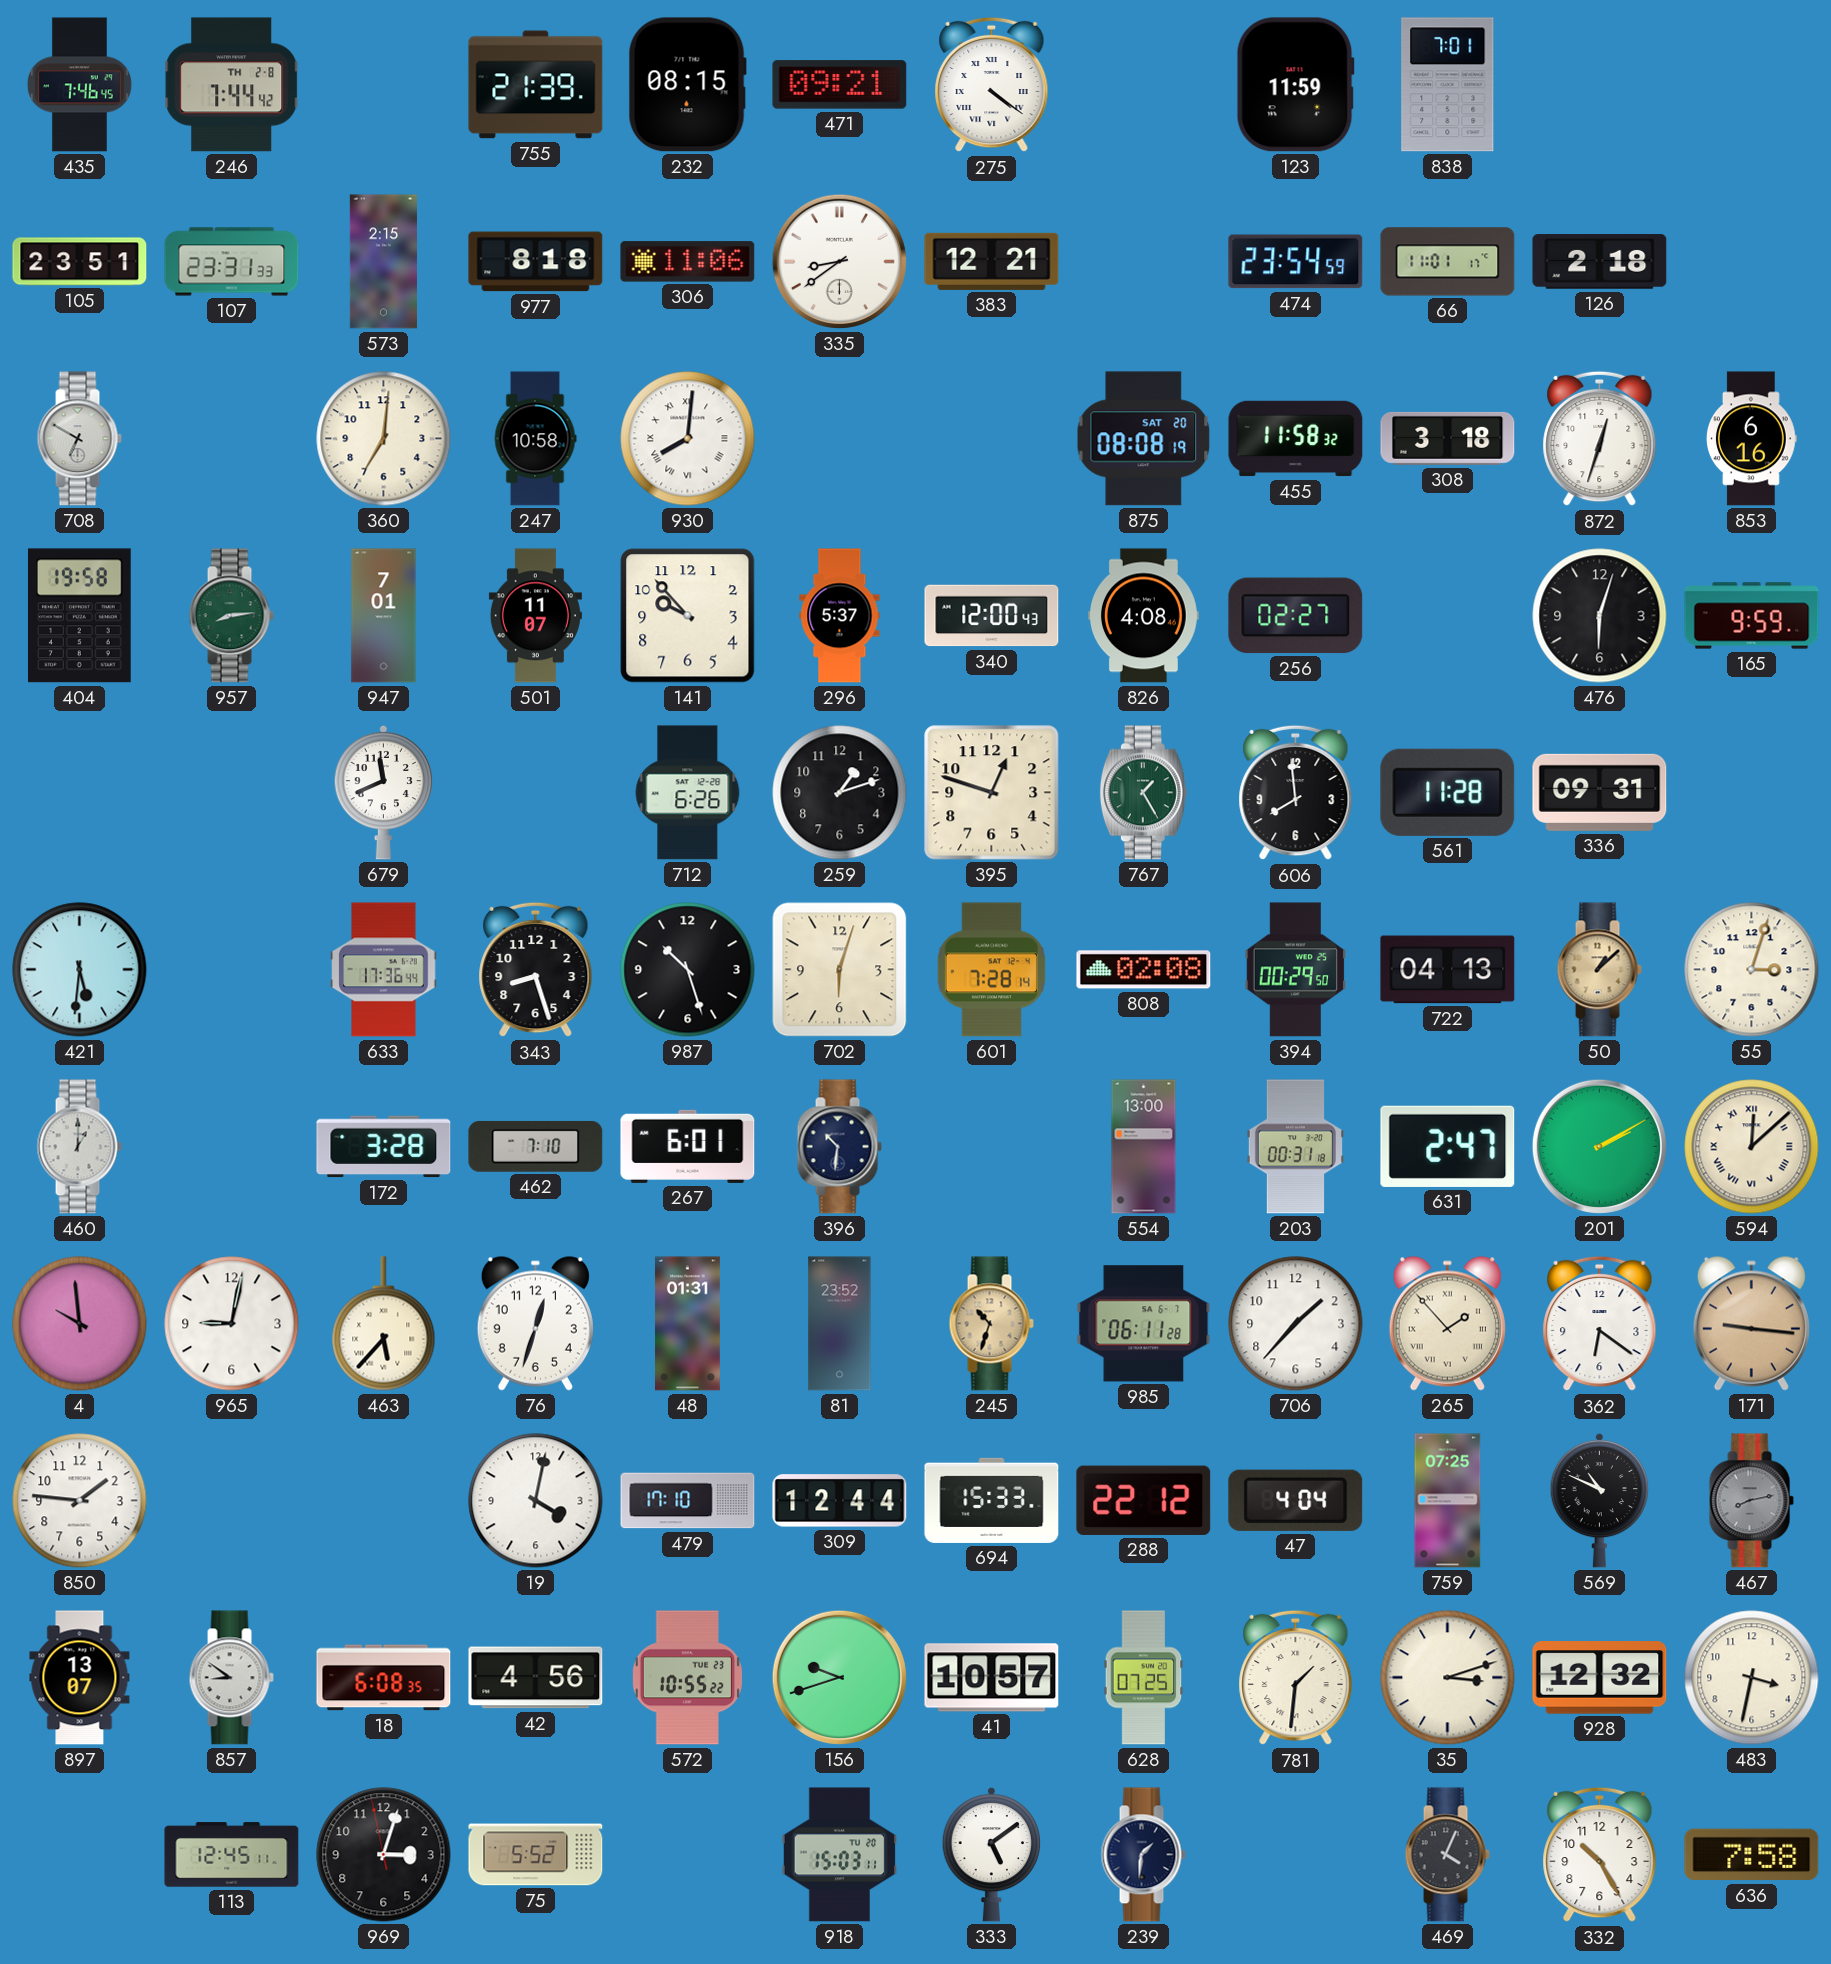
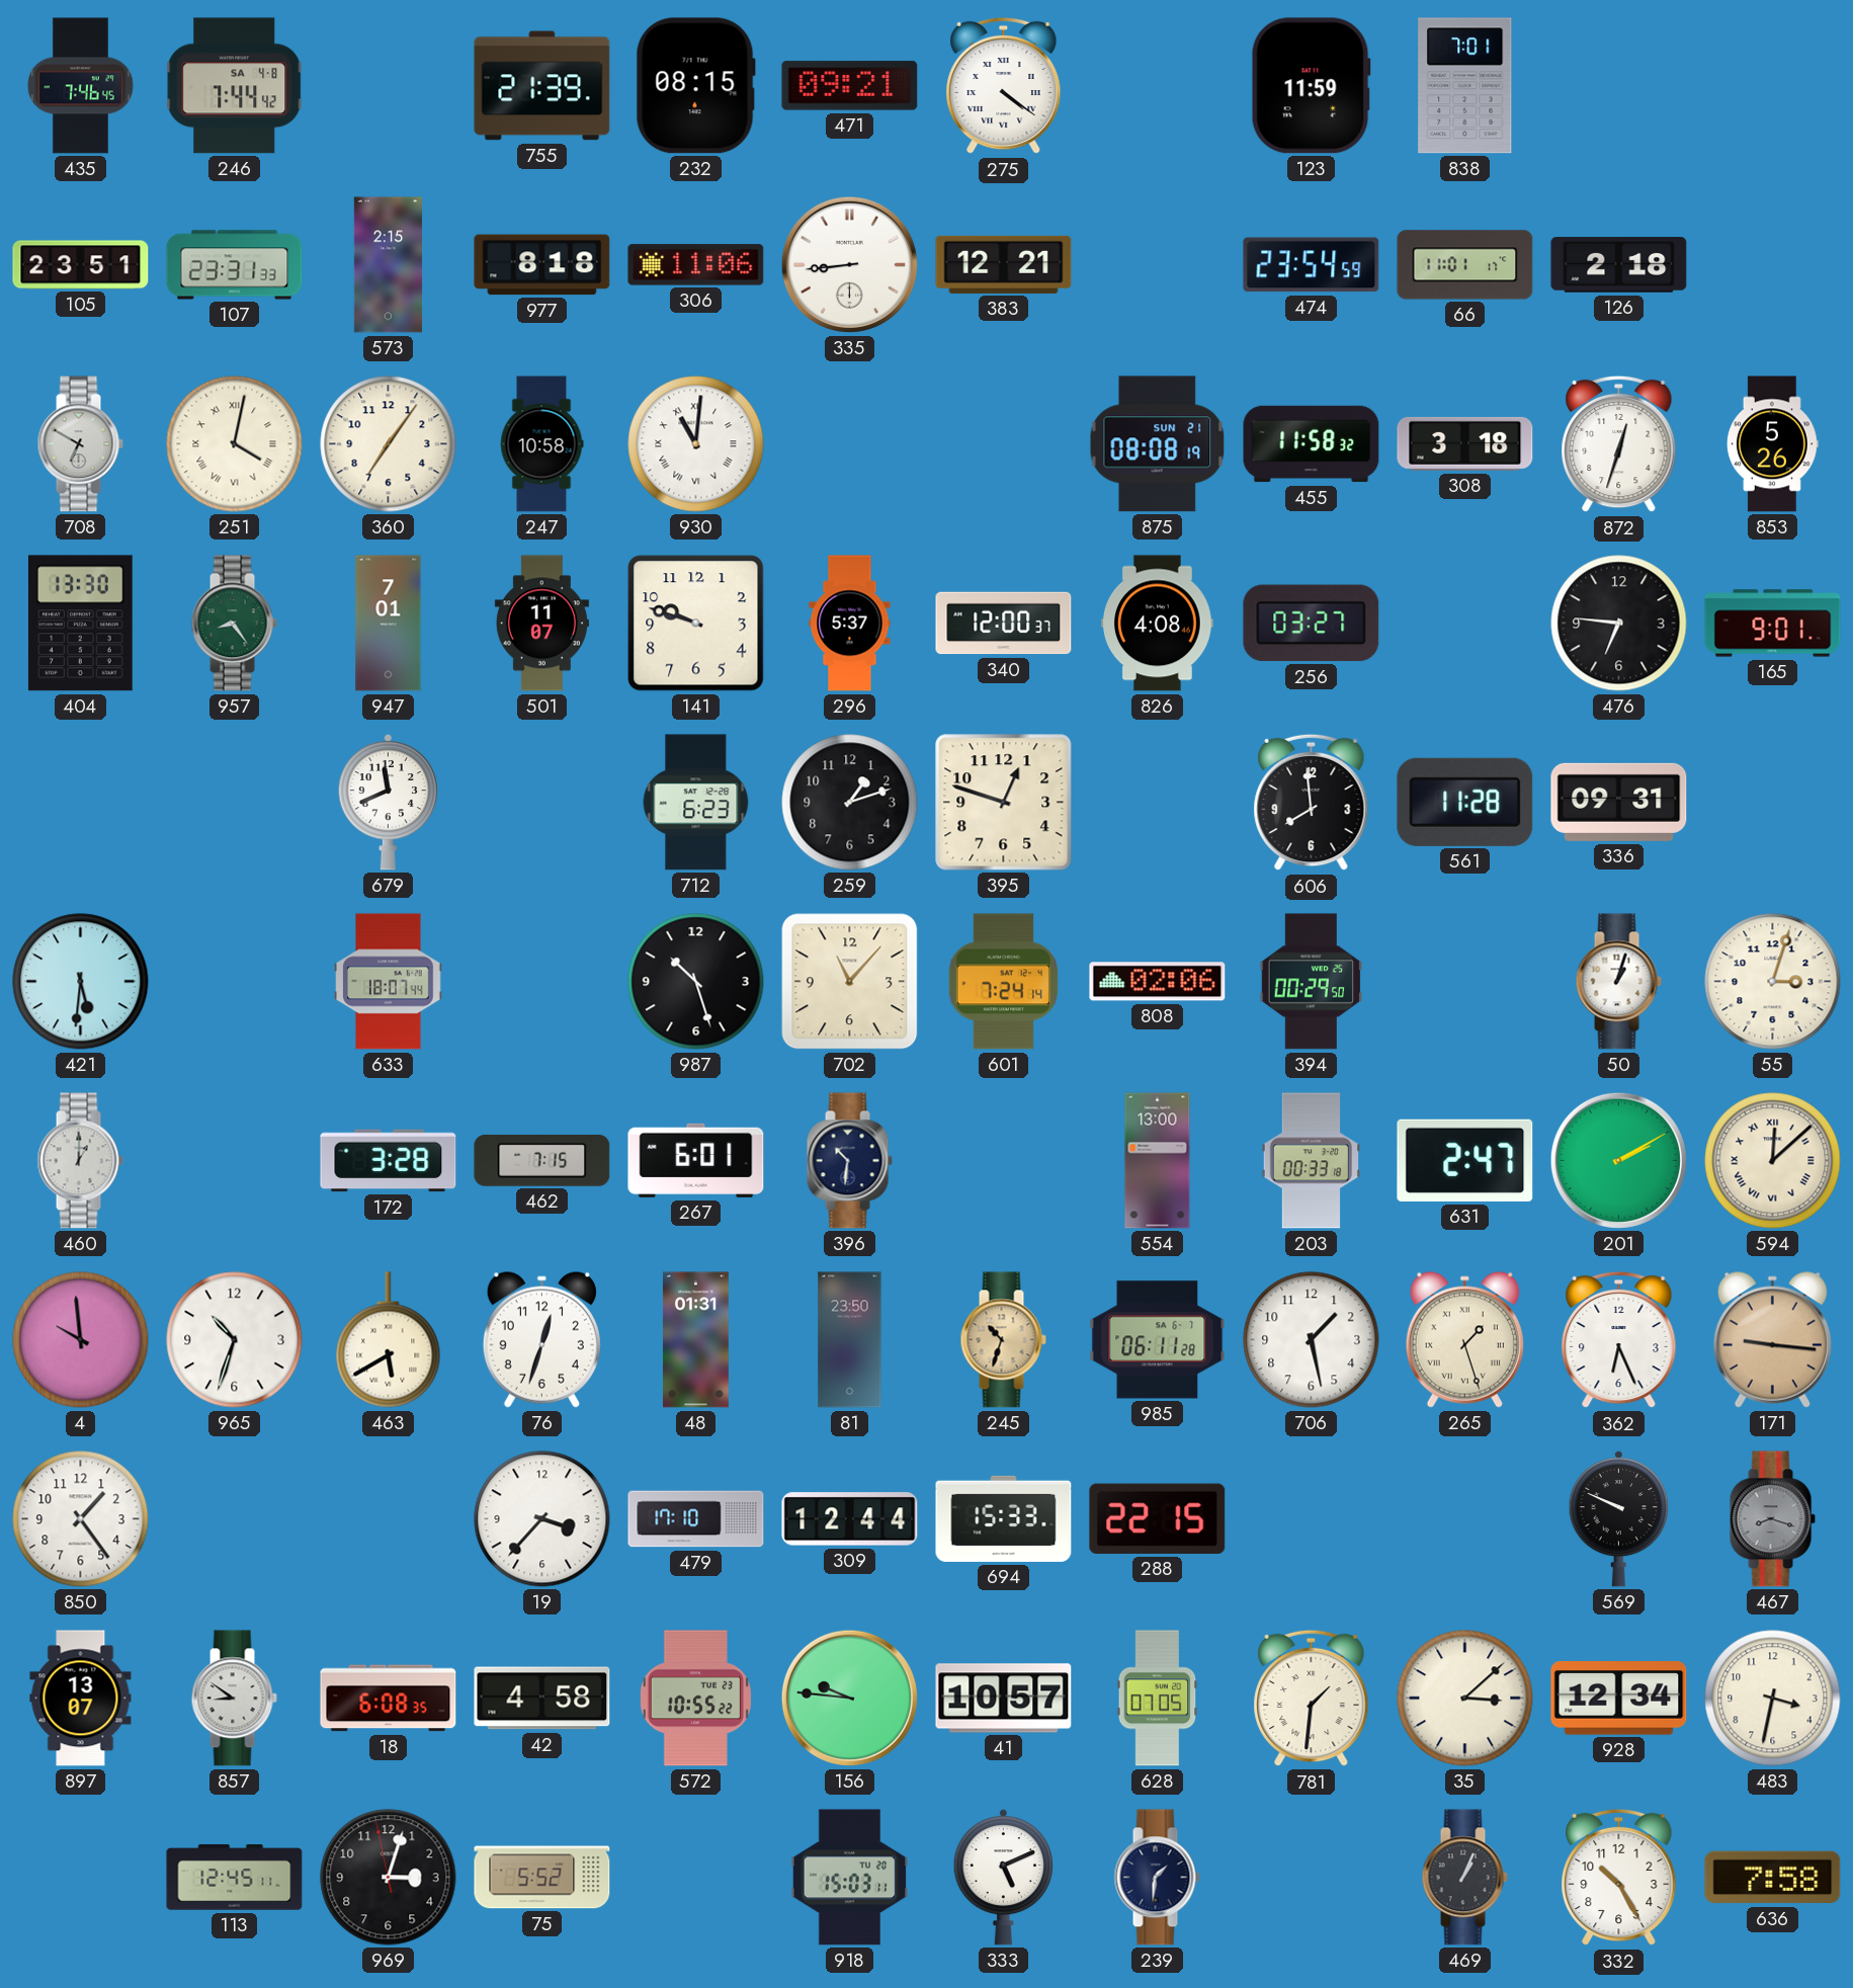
246 date: TH 2-8 -> SA 4-8
335: 8:39 -> 8:44
251: none -> 4:02
360: 7:01 -> 7:06
930: 8:01 -> 11:01
875 date: SAT 20 -> SUN 21
853: 6:16 -> 5:26
404: 19:58 -> 13:30
957: 8:14 -> 8:24
141: 9:53 -> 9:48
340: 12:00:43 -> 12:00:37
256: 02:27 -> 03:27
476: 6:03 -> 6:46
165: 9:59 -> 9:01
712: 6:26 -> 6:23
767: 1:25 -> none
633: 17:36 -> 18:07
343: 8:27 -> none
702: 6:03 -> 11:07
601: 7:28 -> 7:24
808: 02:08 -> 02:06
722: 04:13 -> none
50: 1:08 -> 1:03
50 dial: champagne -> white
462: 7:10 -> 7:15
203: 00:31 -> 00:33
965: 9:02 -> 10:33
463: 5:37 -> 5:40
81: 23:52 -> 23:50
706: 1:37 -> 1:28
265: 1:53 -> 1:27
362: 6:21 -> 6:26
850: 1:46 -> 1:24
19: 4:02 -> 3:37
288: 22:12 -> 22:15
47: 4:04 -> none
759: 07:25 -> none
569: 10:49 -> 9:49
467: 8:13 -> 8:18
42: 4:56 -> 4:58
156: 9:42 -> 9:46
628: 07:25 -> 07:05
35: 3:12 -> 3:08
928: 12:32 -> 12:34
333: 5:09 -> 5:11
469: 4:04 -> 1:04
